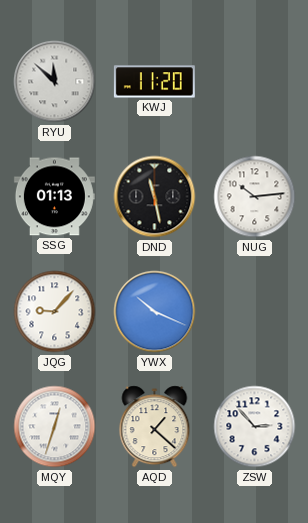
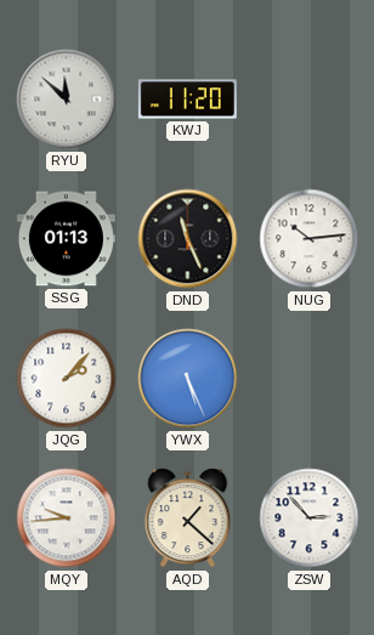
DND: 11:28 -> 11:26
JQG: 9:07 -> 2:07
YWX: 10:19 -> 5:26
MQY: 12:33 -> 9:44
